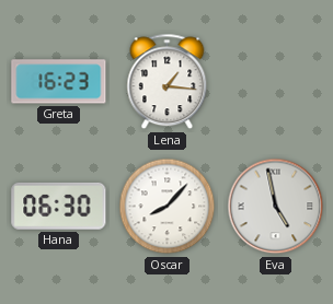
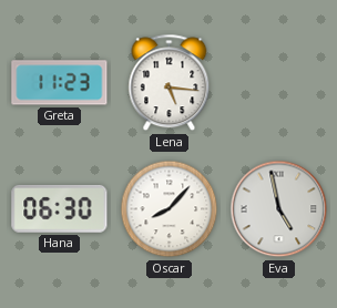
Greta: 16:23 -> 11:23
Lena: 1:16 -> 5:16
